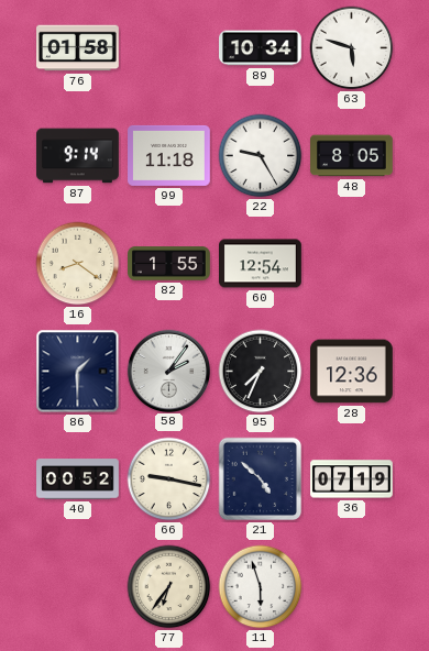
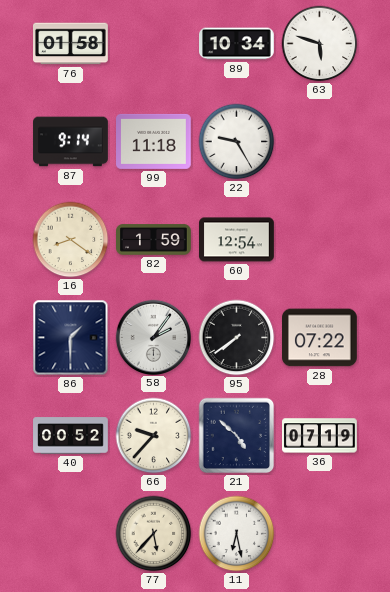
48: 8:05 -> none
82: 1:55 -> 1:59
95: 7:34 -> 7:39
28: 12:36 -> 07:22
66: 9:17 -> 9:37
77: 6:36 -> 5:37
11: 5:57 -> 6:28
